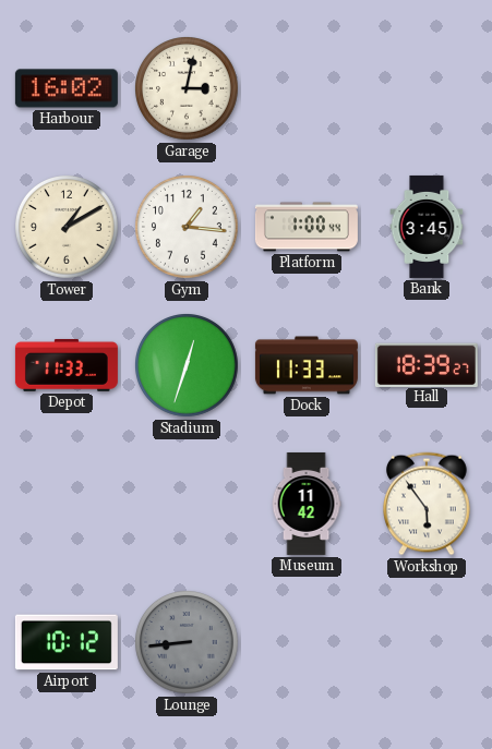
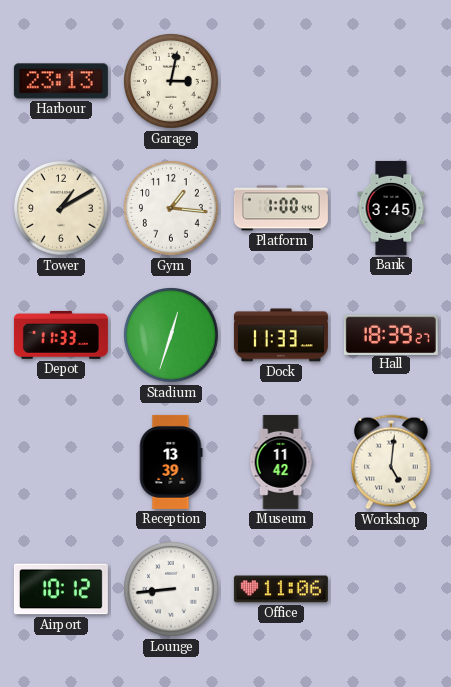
Harbour: 16:02 -> 23:13
Reception: none -> 13:39
Workshop: 5:54 -> 5:01
Lounge dial: grey -> white
Office: none -> 11:06
